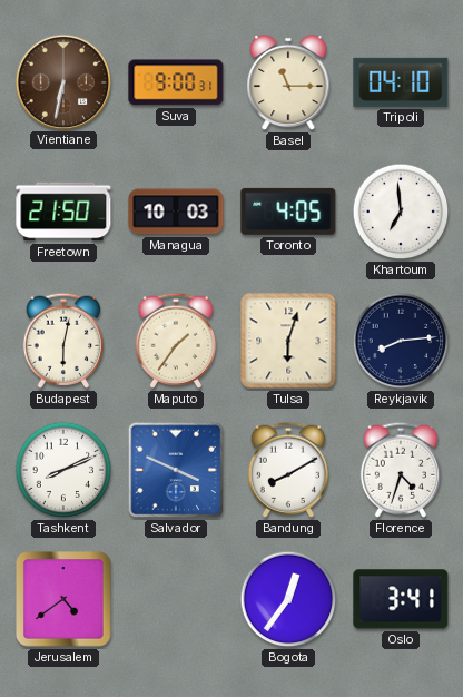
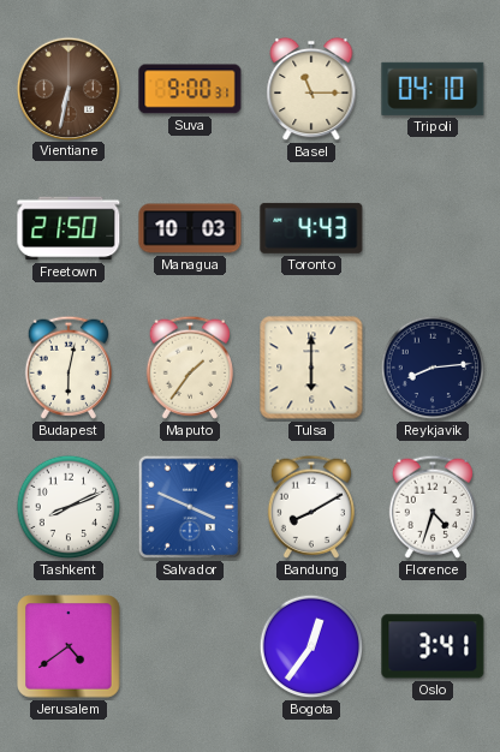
Toronto: 4:05 -> 4:43
Khartoum: 6:59 -> none
Tulsa: 6:03 -> 6:00
